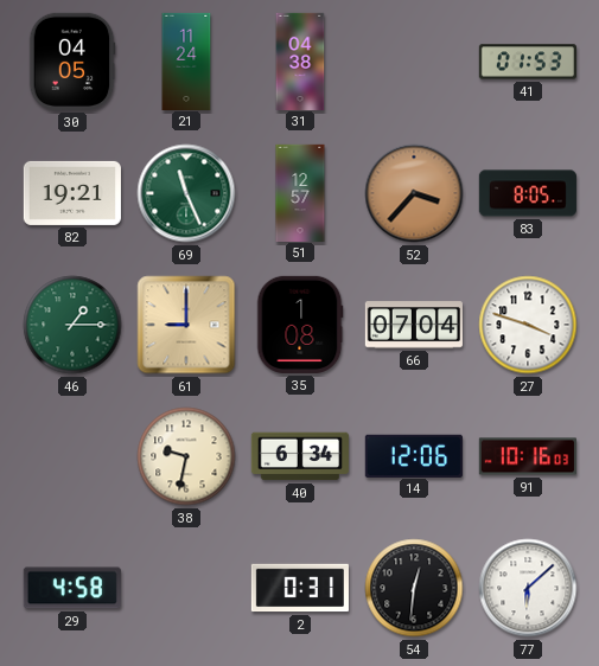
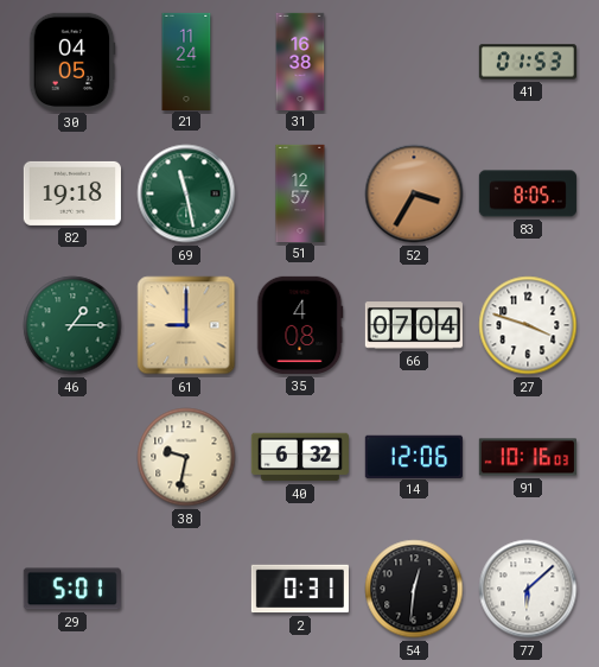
31: 04:38 -> 16:38
82: 19:21 -> 19:18
69: 11:26 -> 11:28
52: 3:37 -> 3:35
35: 1:08 -> 4:08
40: 6:34 -> 6:32
29: 4:58 -> 5:01
